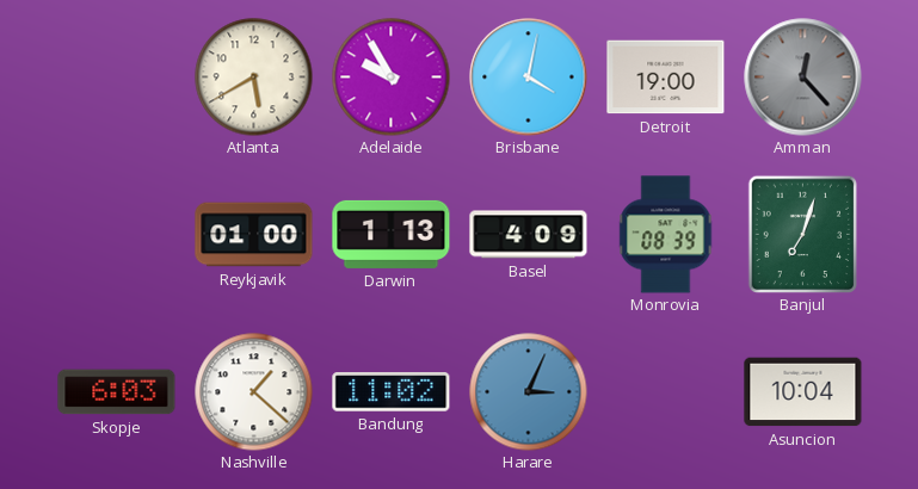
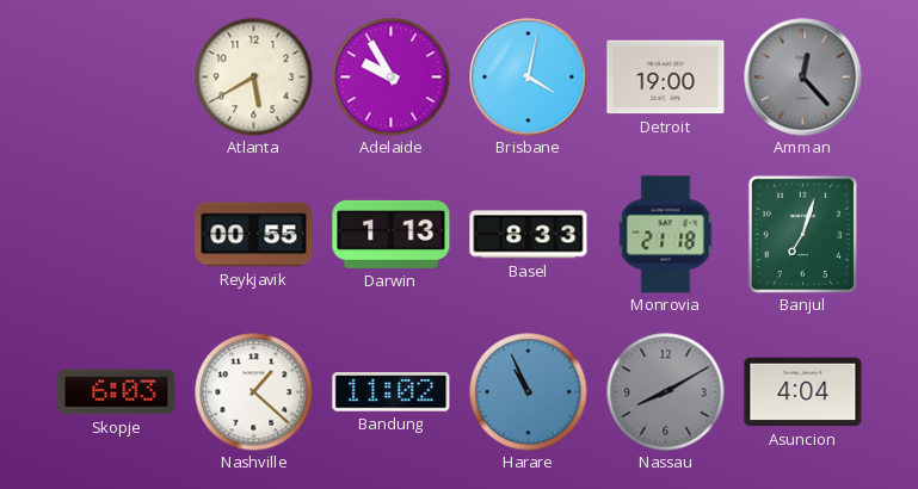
Reykjavik: 01:00 -> 00:55
Basel: 4:09 -> 8:33
Monrovia: 08:39 -> 21:18
Harare: 3:04 -> 10:56
Nassau: none -> 8:10
Asuncion: 10:04 -> 4:04
